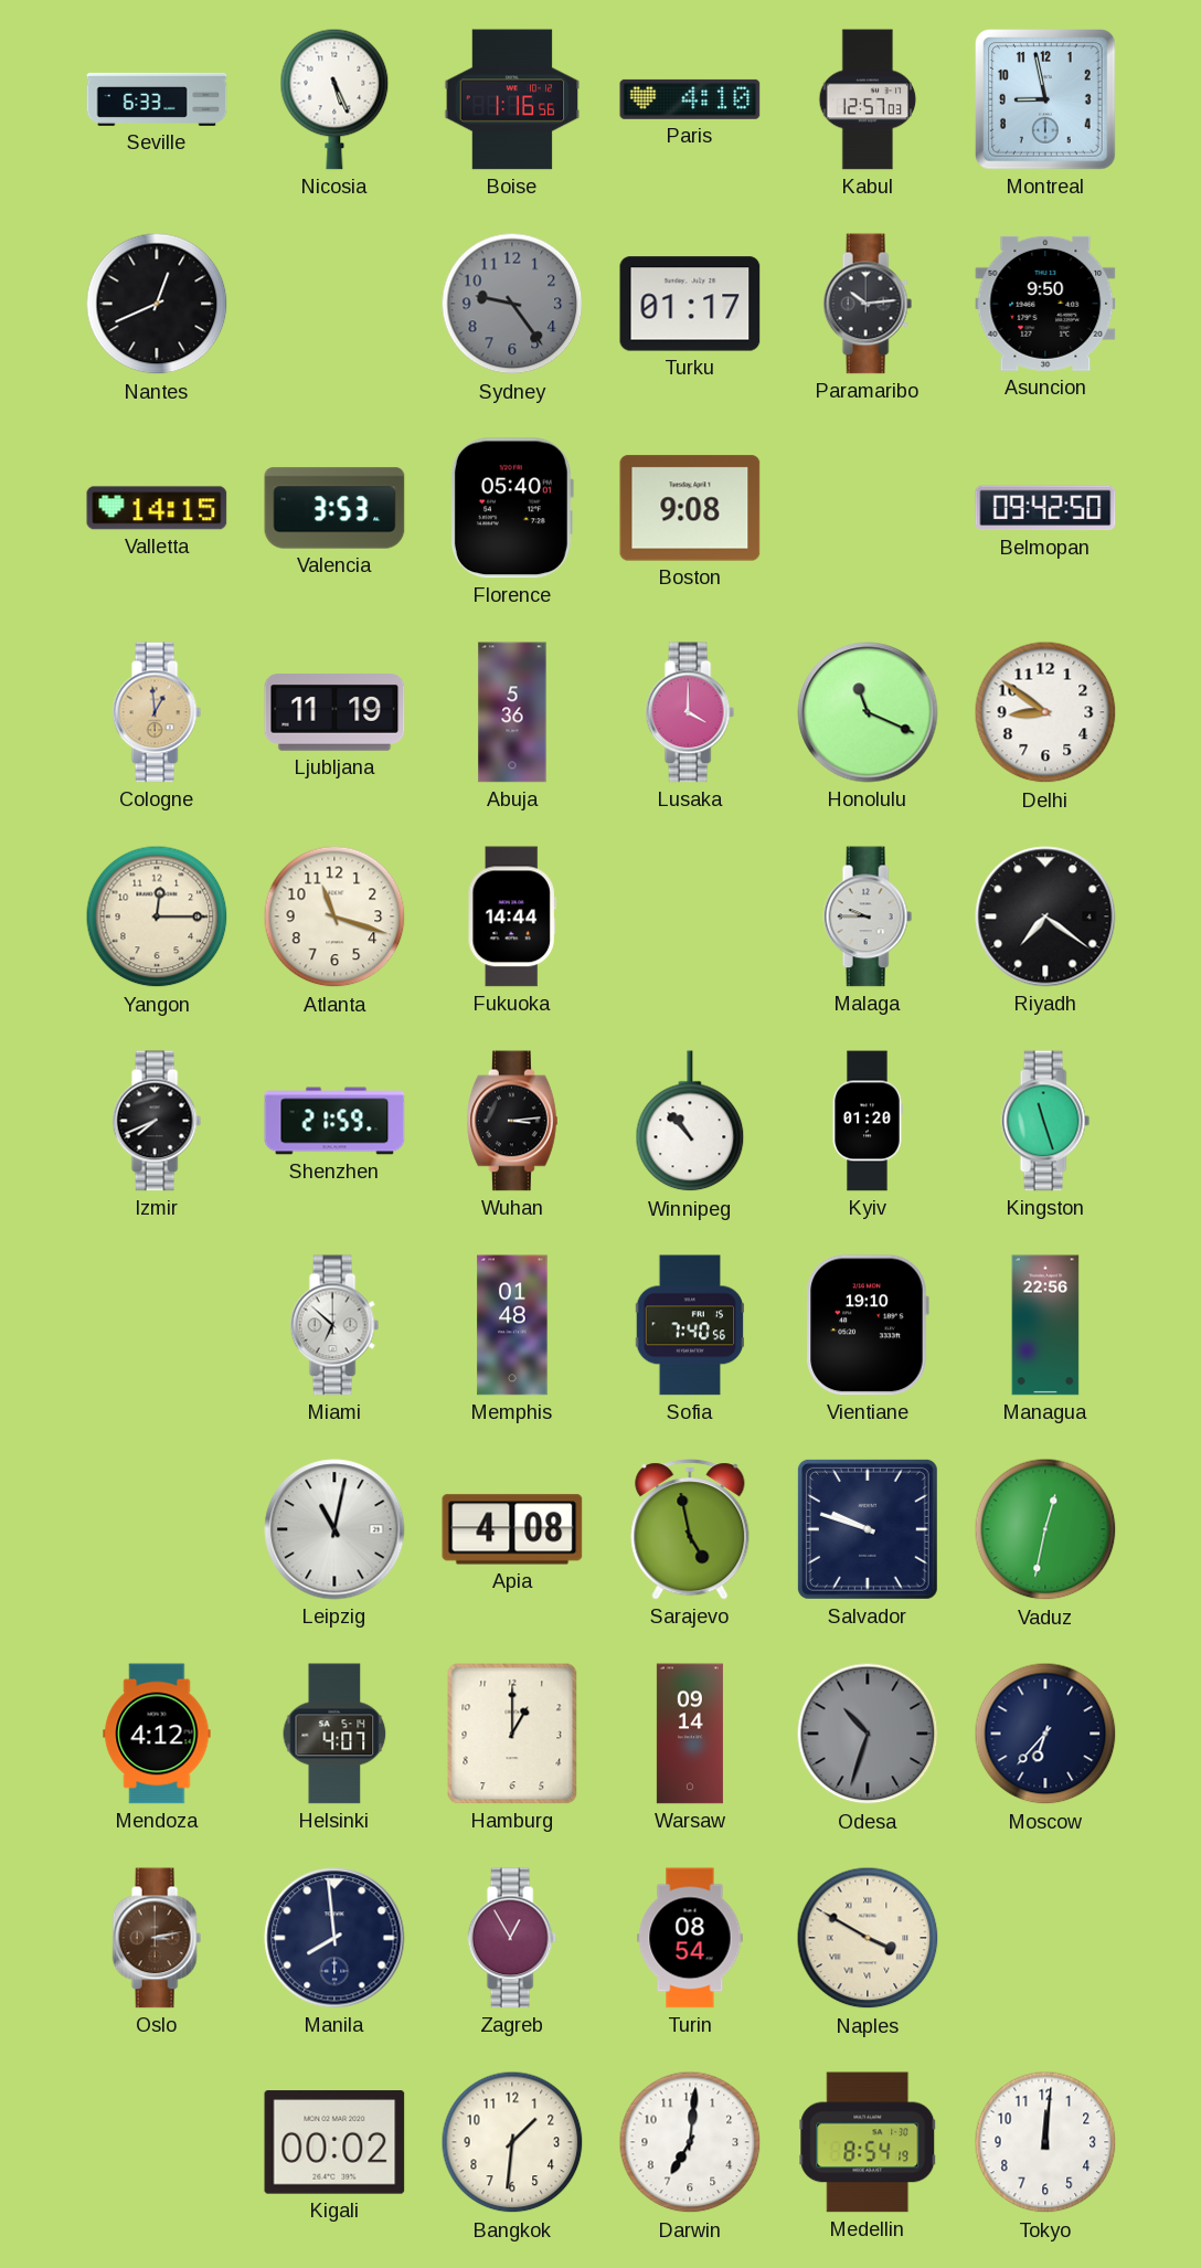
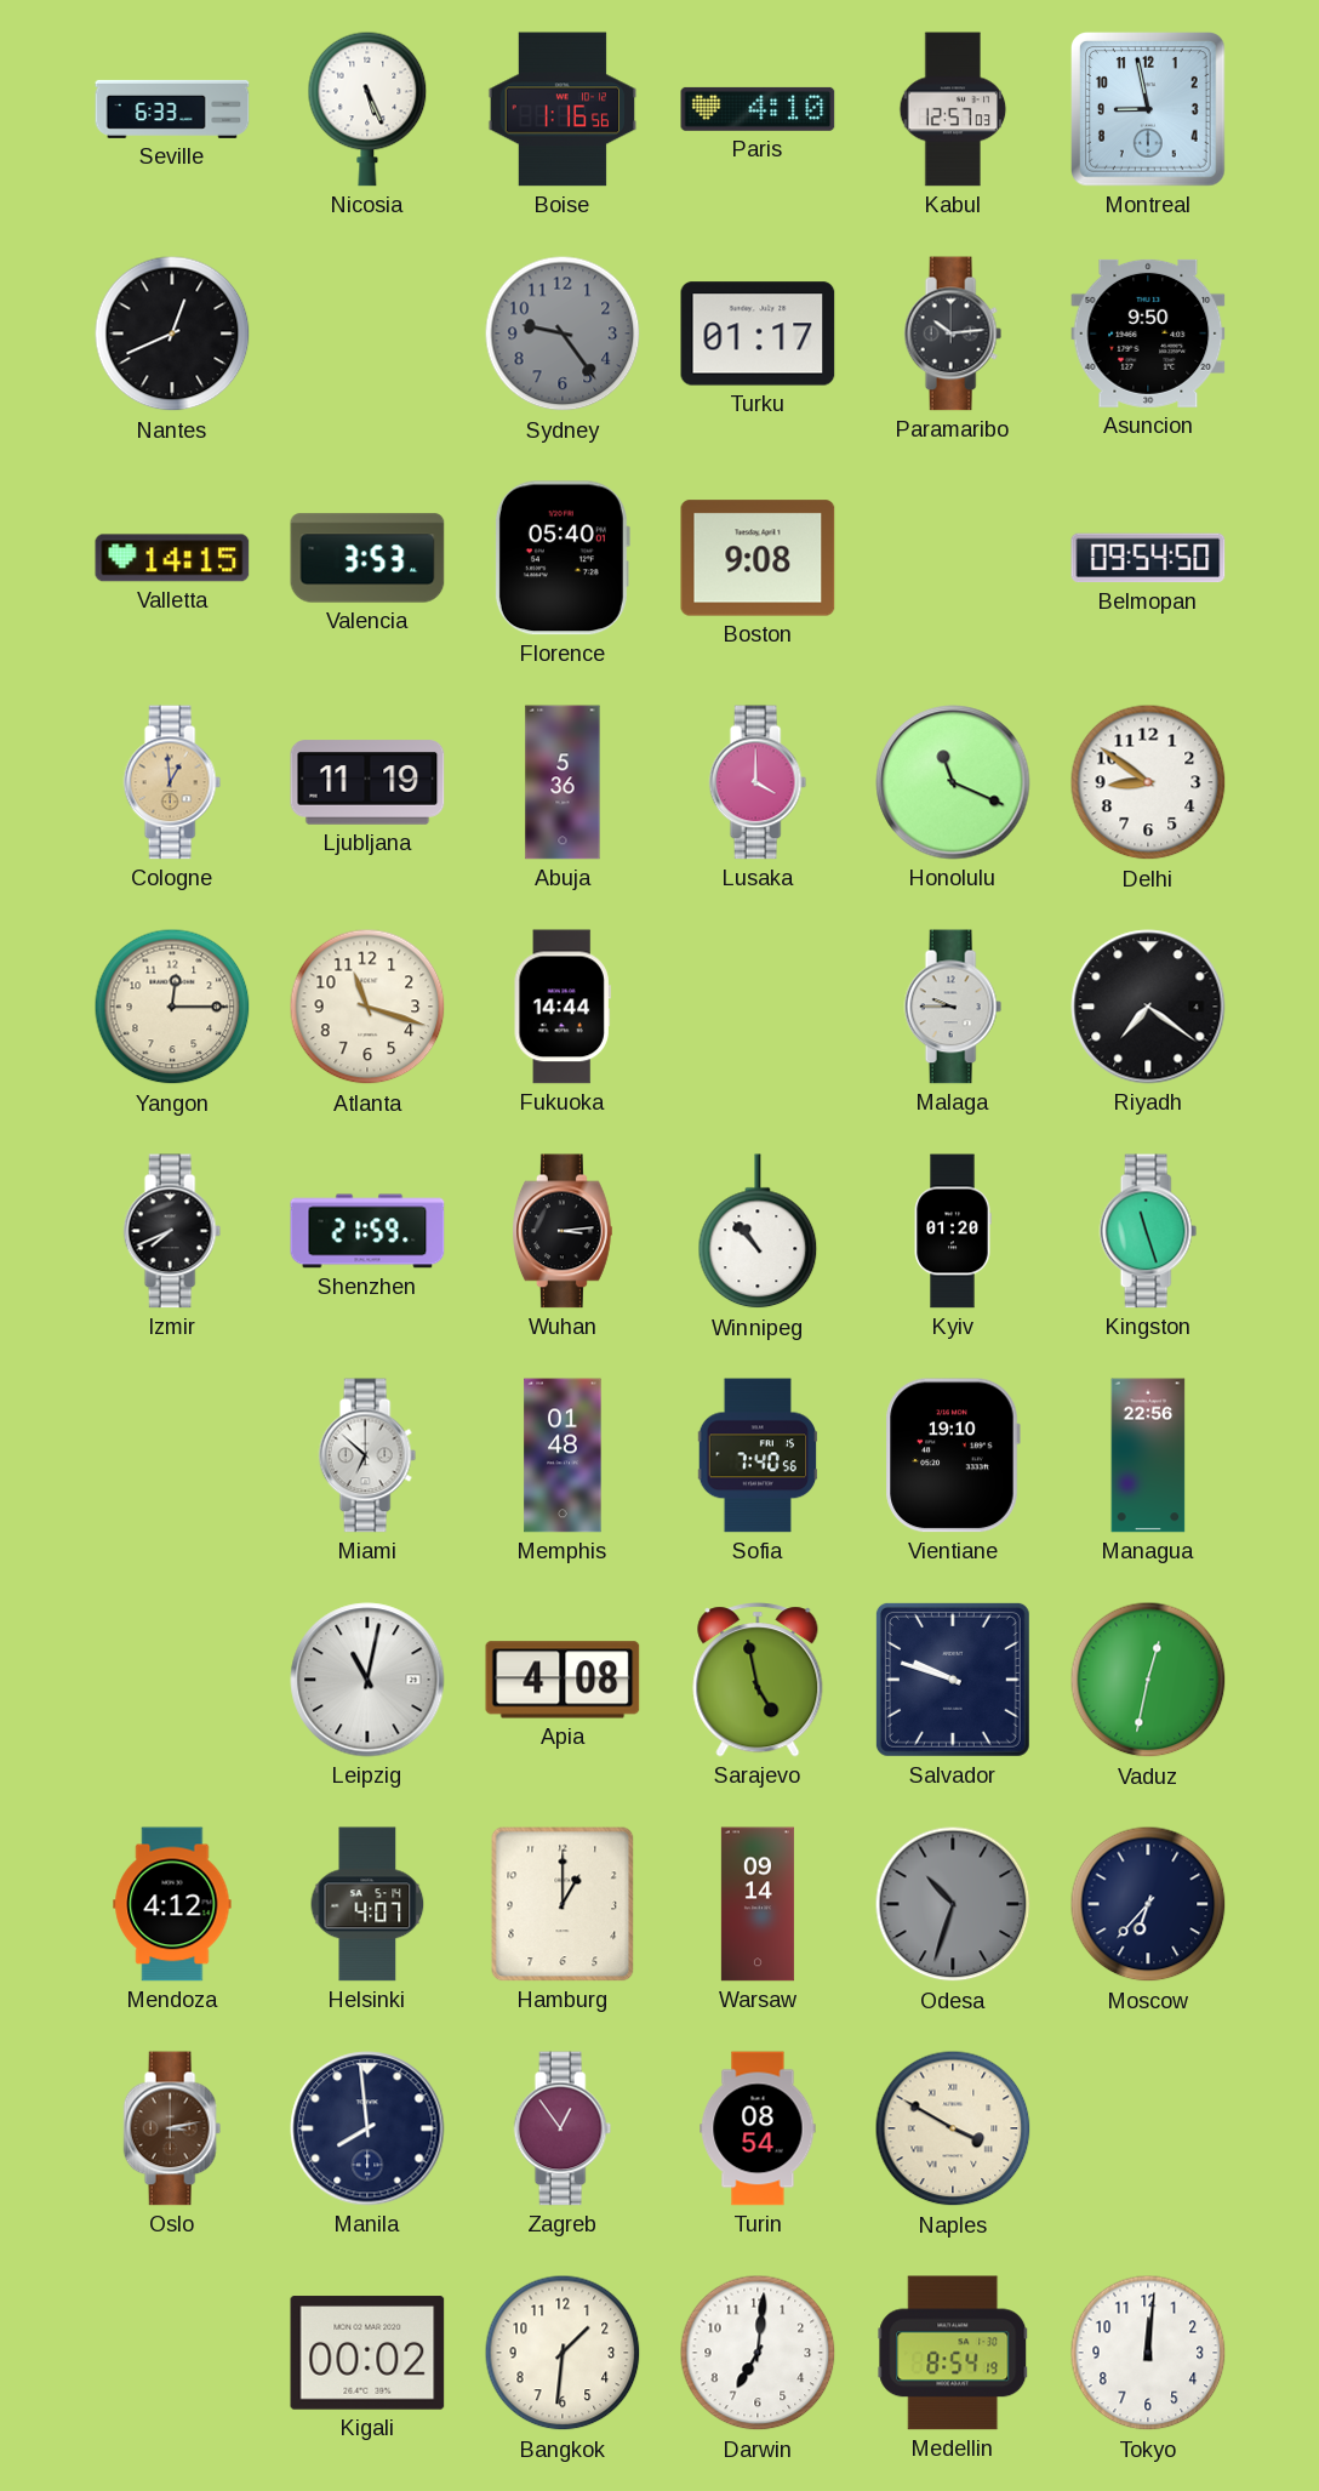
Belmopan: 09:42 -> 09:54
Zagreb: 12:55 -> 12:54
